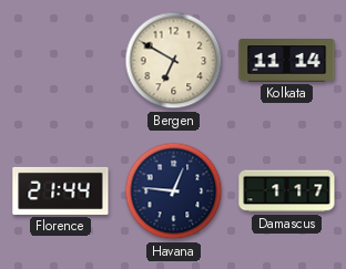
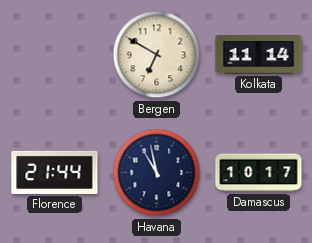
Havana: 12:46 -> 10:58
Damascus: 1:17 -> 10:17
